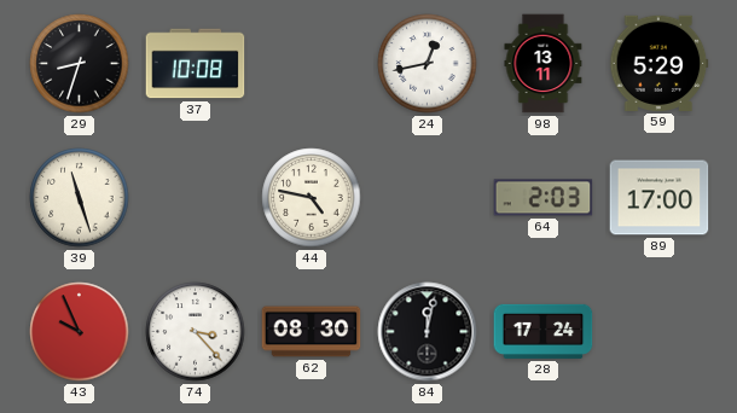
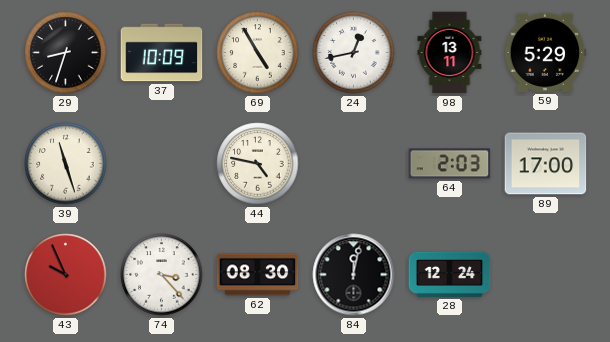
37: 10:08 -> 10:09
69: none -> 4:55
28: 17:24 -> 12:24
